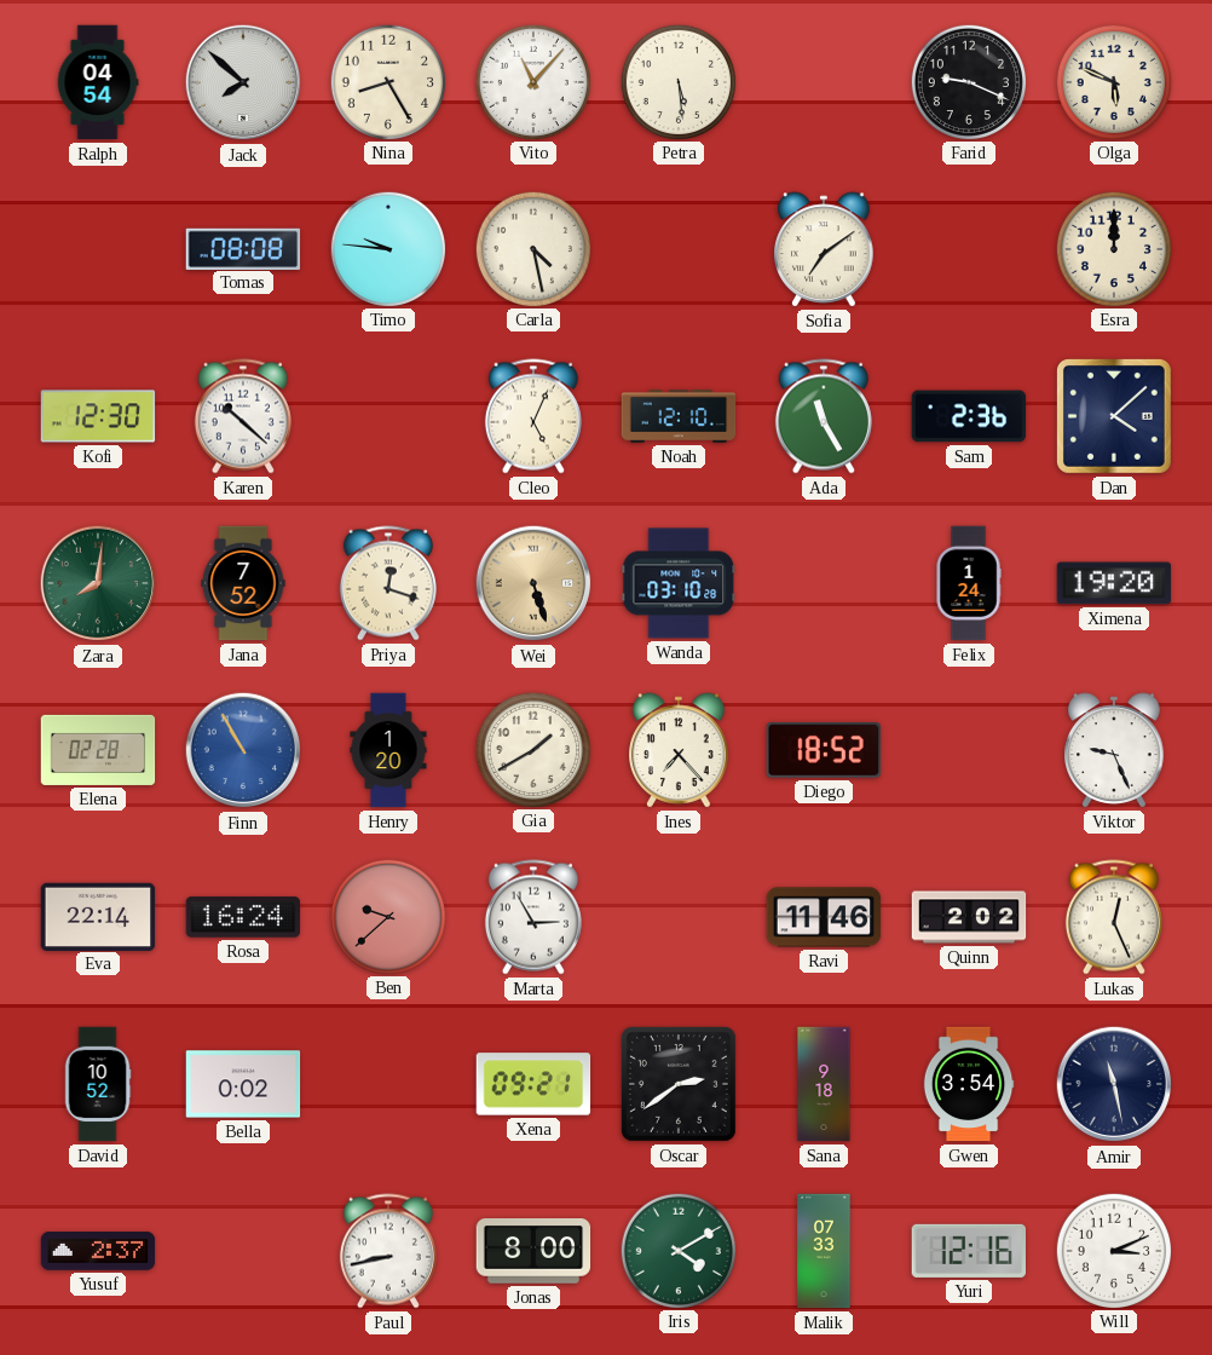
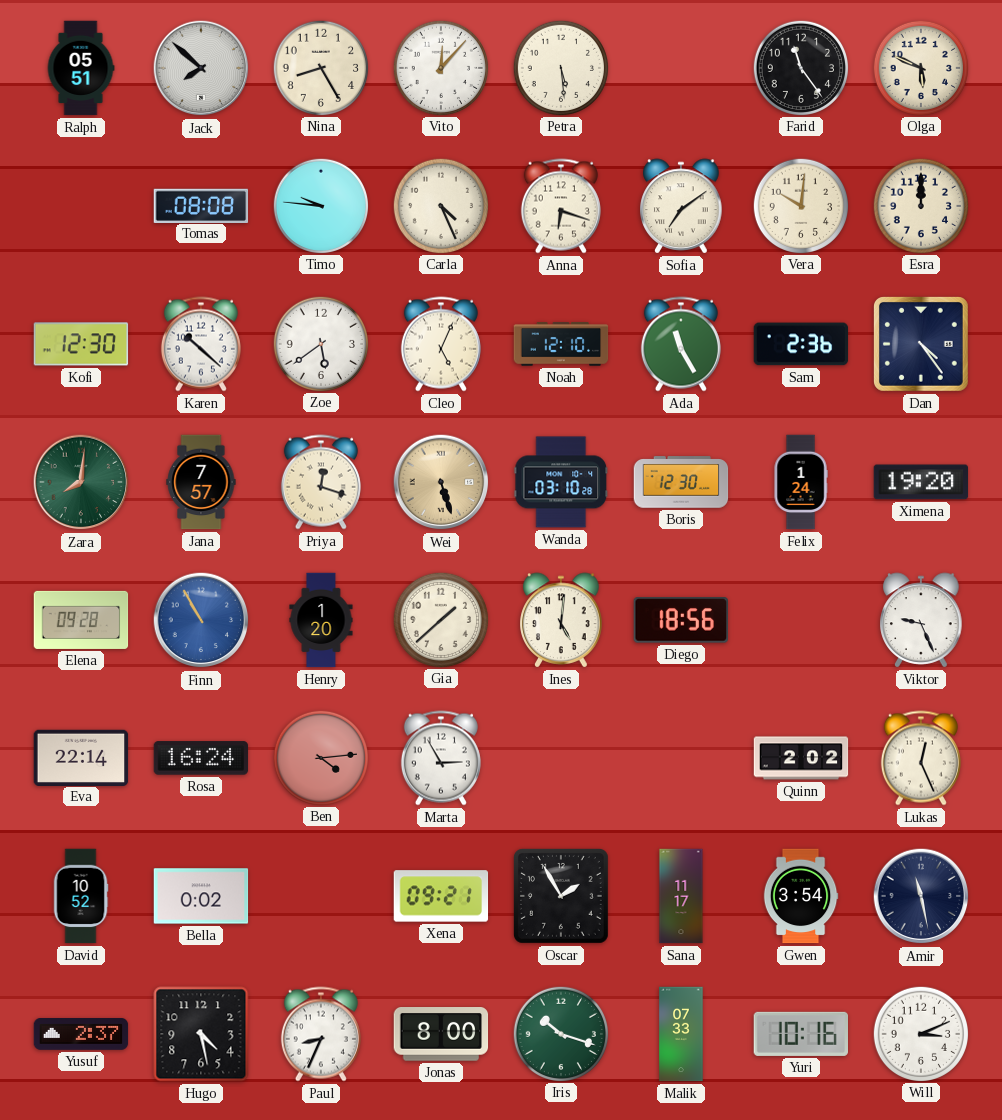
Ralph: 04:54 -> 05:51
Vito: 11:07 -> 12:07
Farid: 9:19 -> 11:24
Carla: 4:28 -> 4:26
Anna: none -> 6:18
Vera: none -> 10:01
Zoe: none -> 5:39
Dan: 4:08 -> 4:24
Jana: 7:52 -> 7:57
Boris: none -> 12:30
Elena: 02:28 -> 09:28
Gia: 1:40 -> 1:38
Ines: 7:23 -> 5:01
Diego: 18:52 -> 18:56
Ben: 9:38 -> 4:14
Ravi: 11:46 -> none
Oscar: 2:39 -> 1:55
Sana: 9:18 -> 11:17
Hugo: none -> 4:28
Paul: 8:43 -> 8:34
Iris: 4:10 -> 10:18
Yuri: 12:16 -> 10:16
